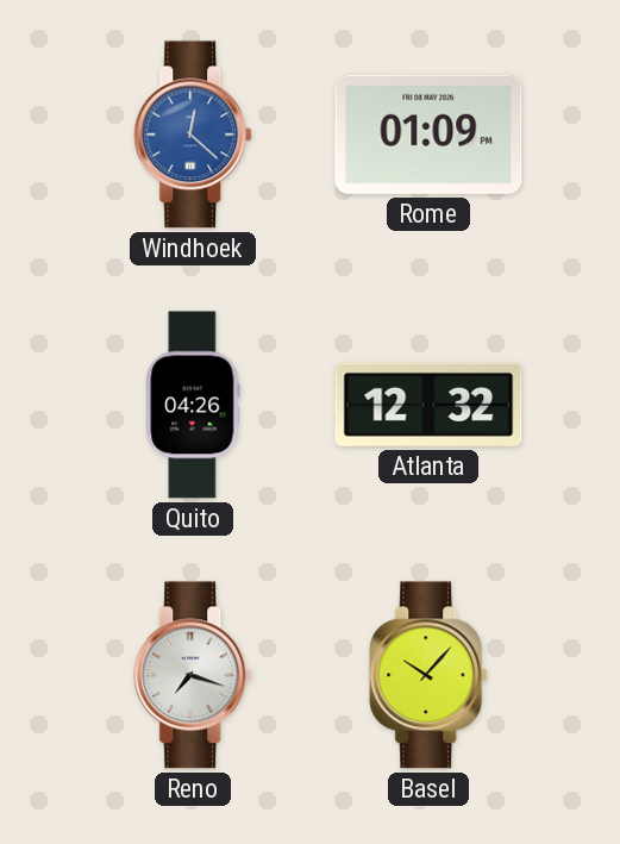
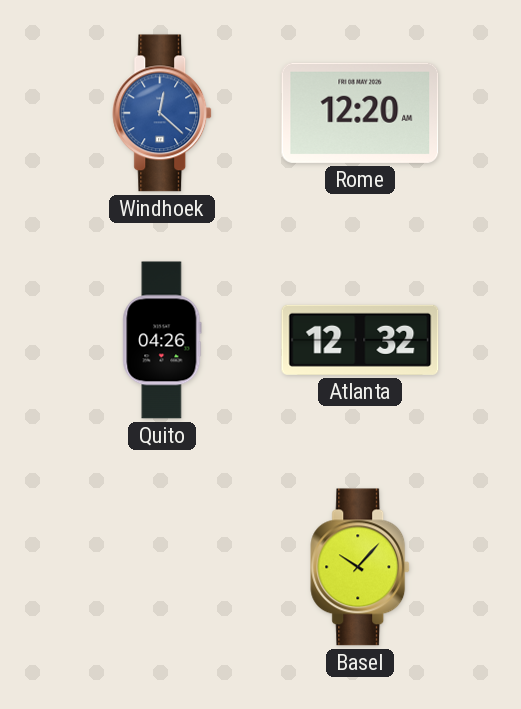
Rome: 01:09 -> 12:20
Reno: 7:18 -> none
